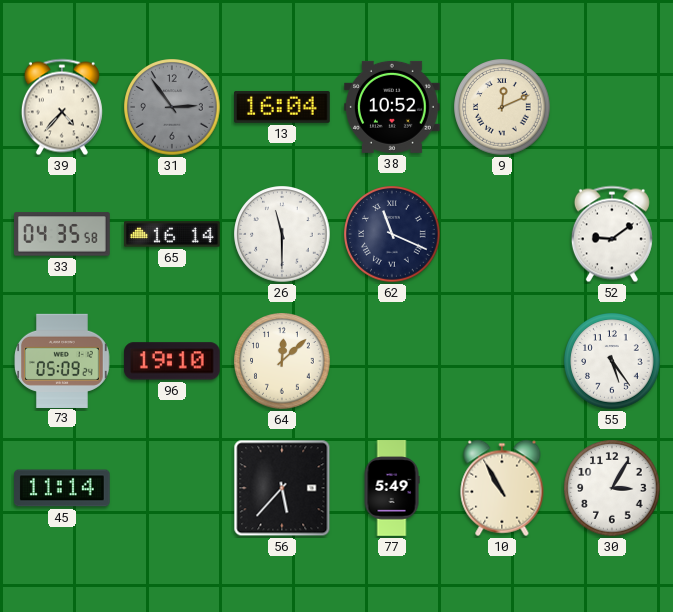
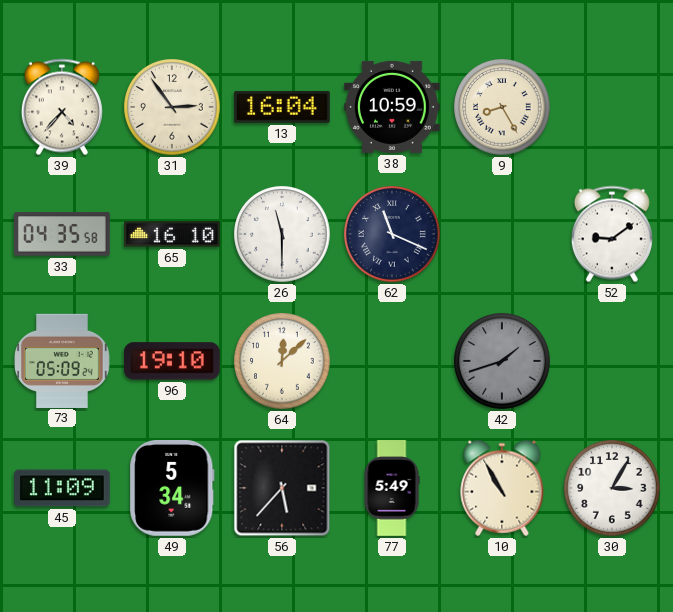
31 dial: grey -> cream
38: 10:52 -> 10:59
9: 12:11 -> 8:25
65: 16:14 -> 16:10
42: none -> 1:42
55: 5:24 -> none
45: 11:14 -> 11:09
49: none -> 5:34
